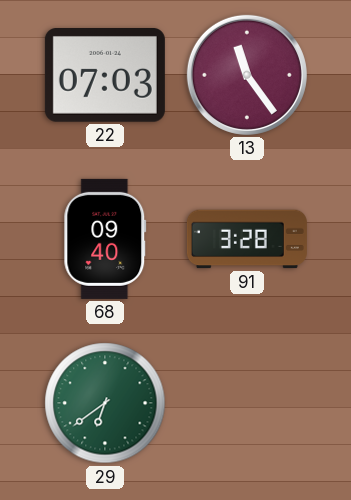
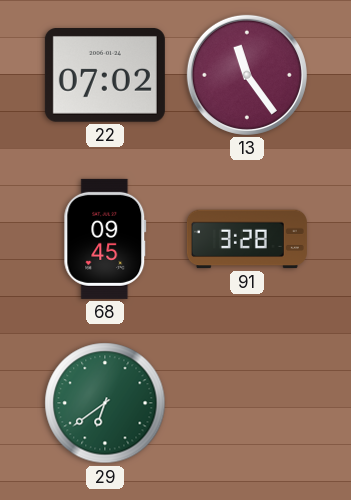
22: 07:03 -> 07:02
68: 09:40 -> 09:45
